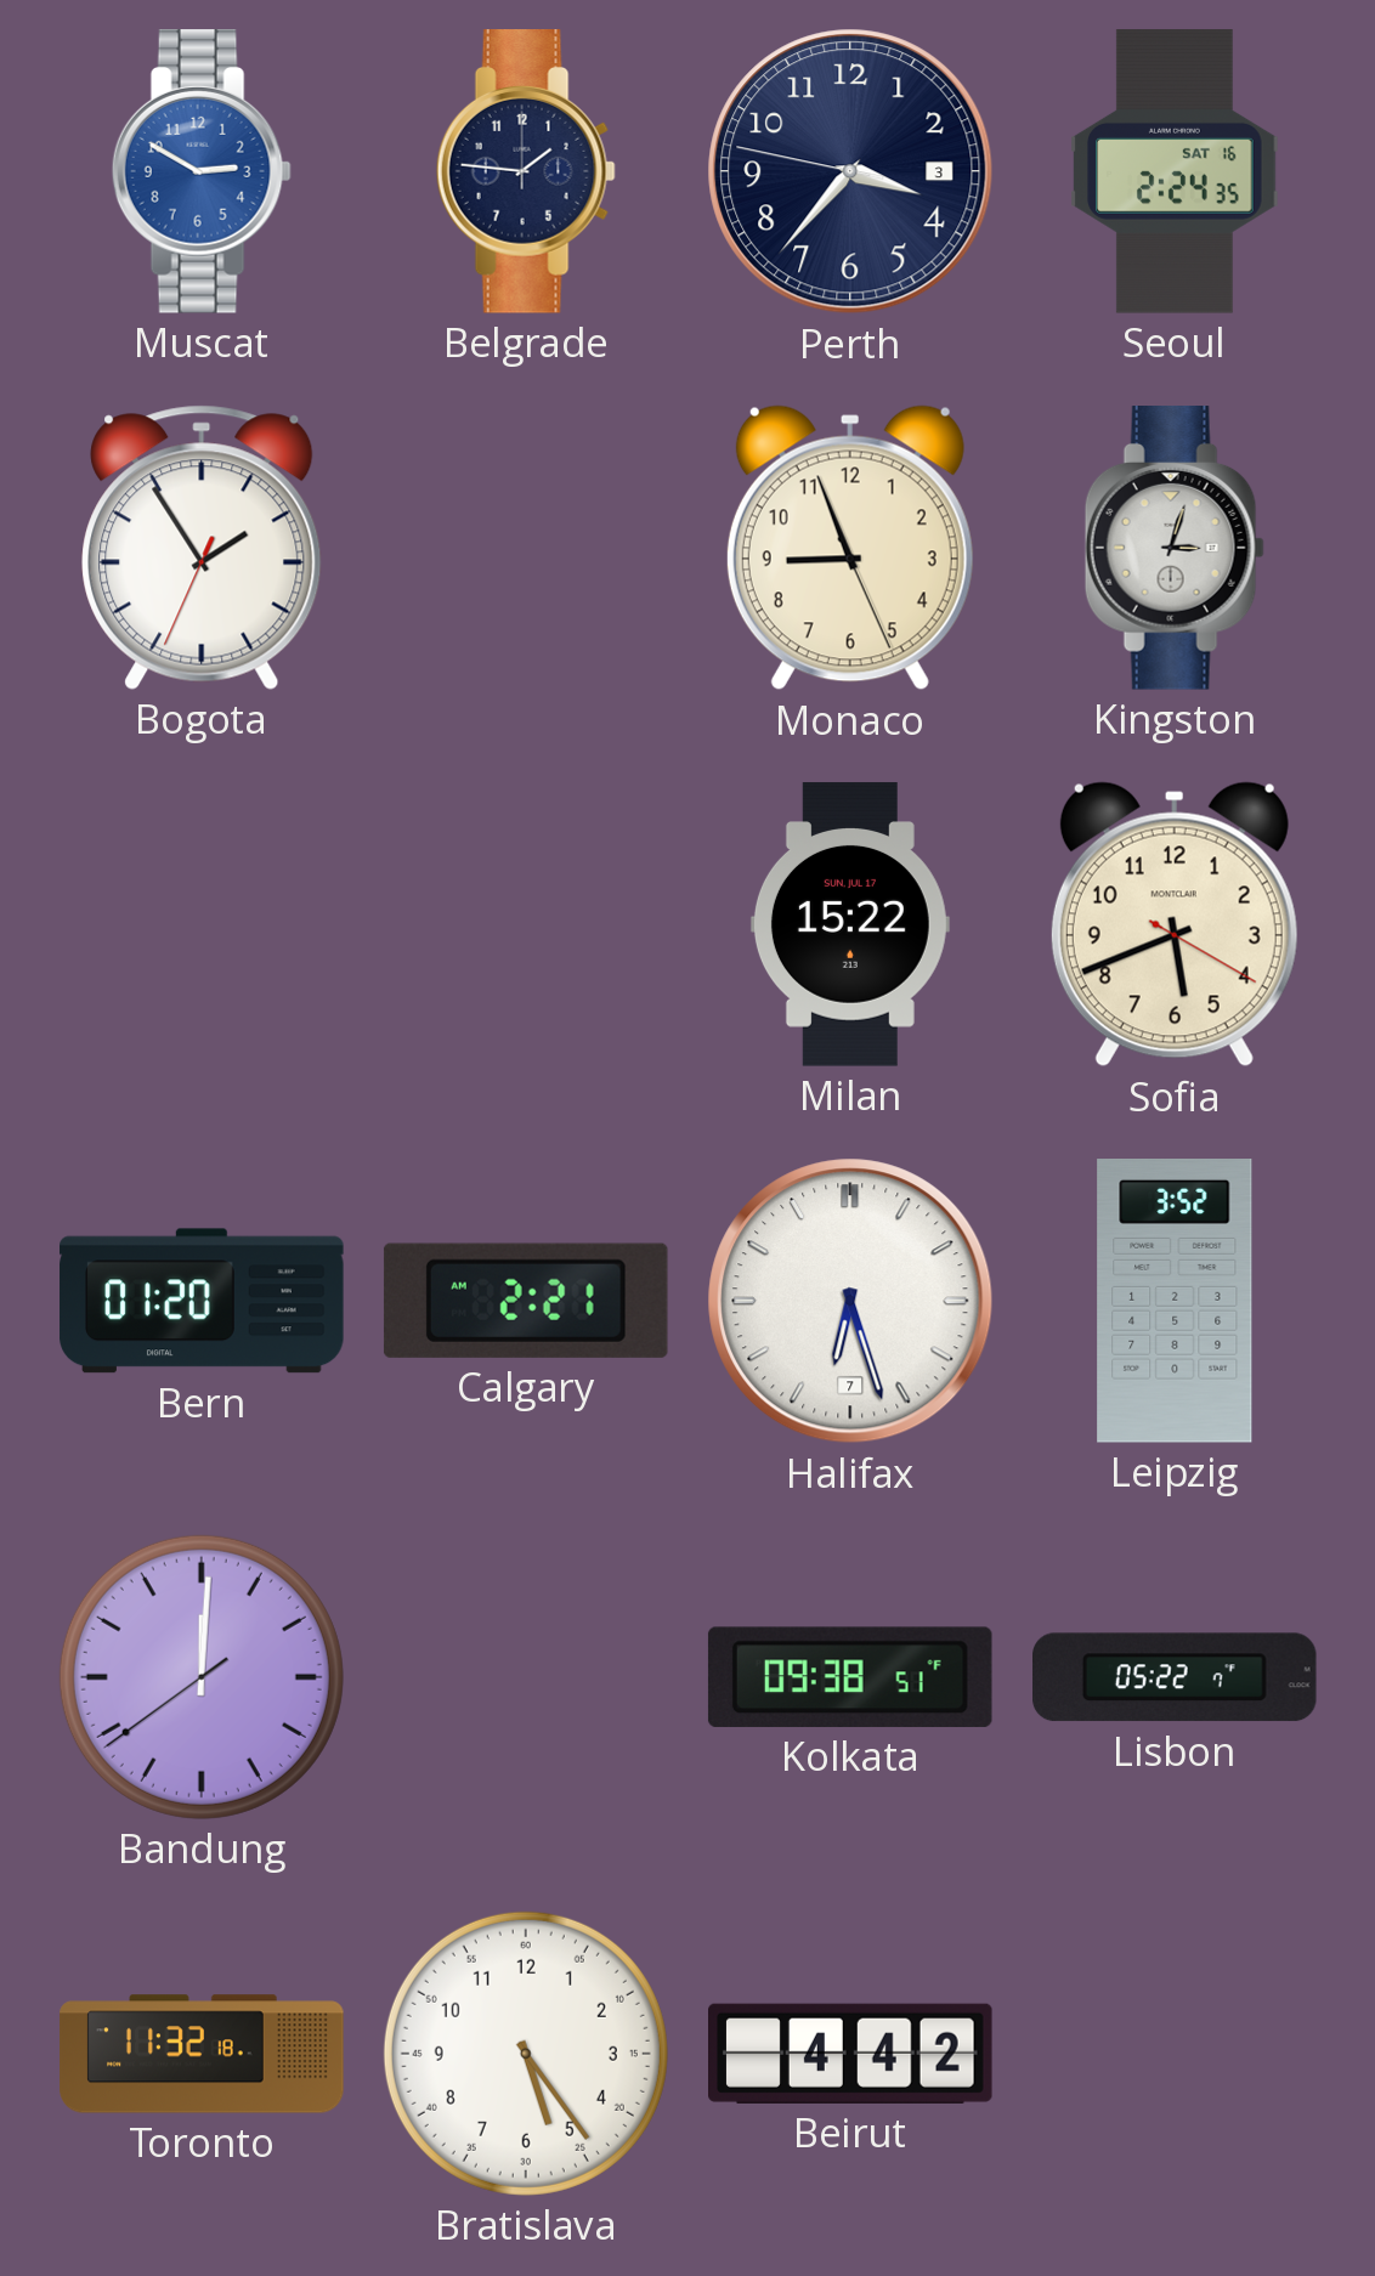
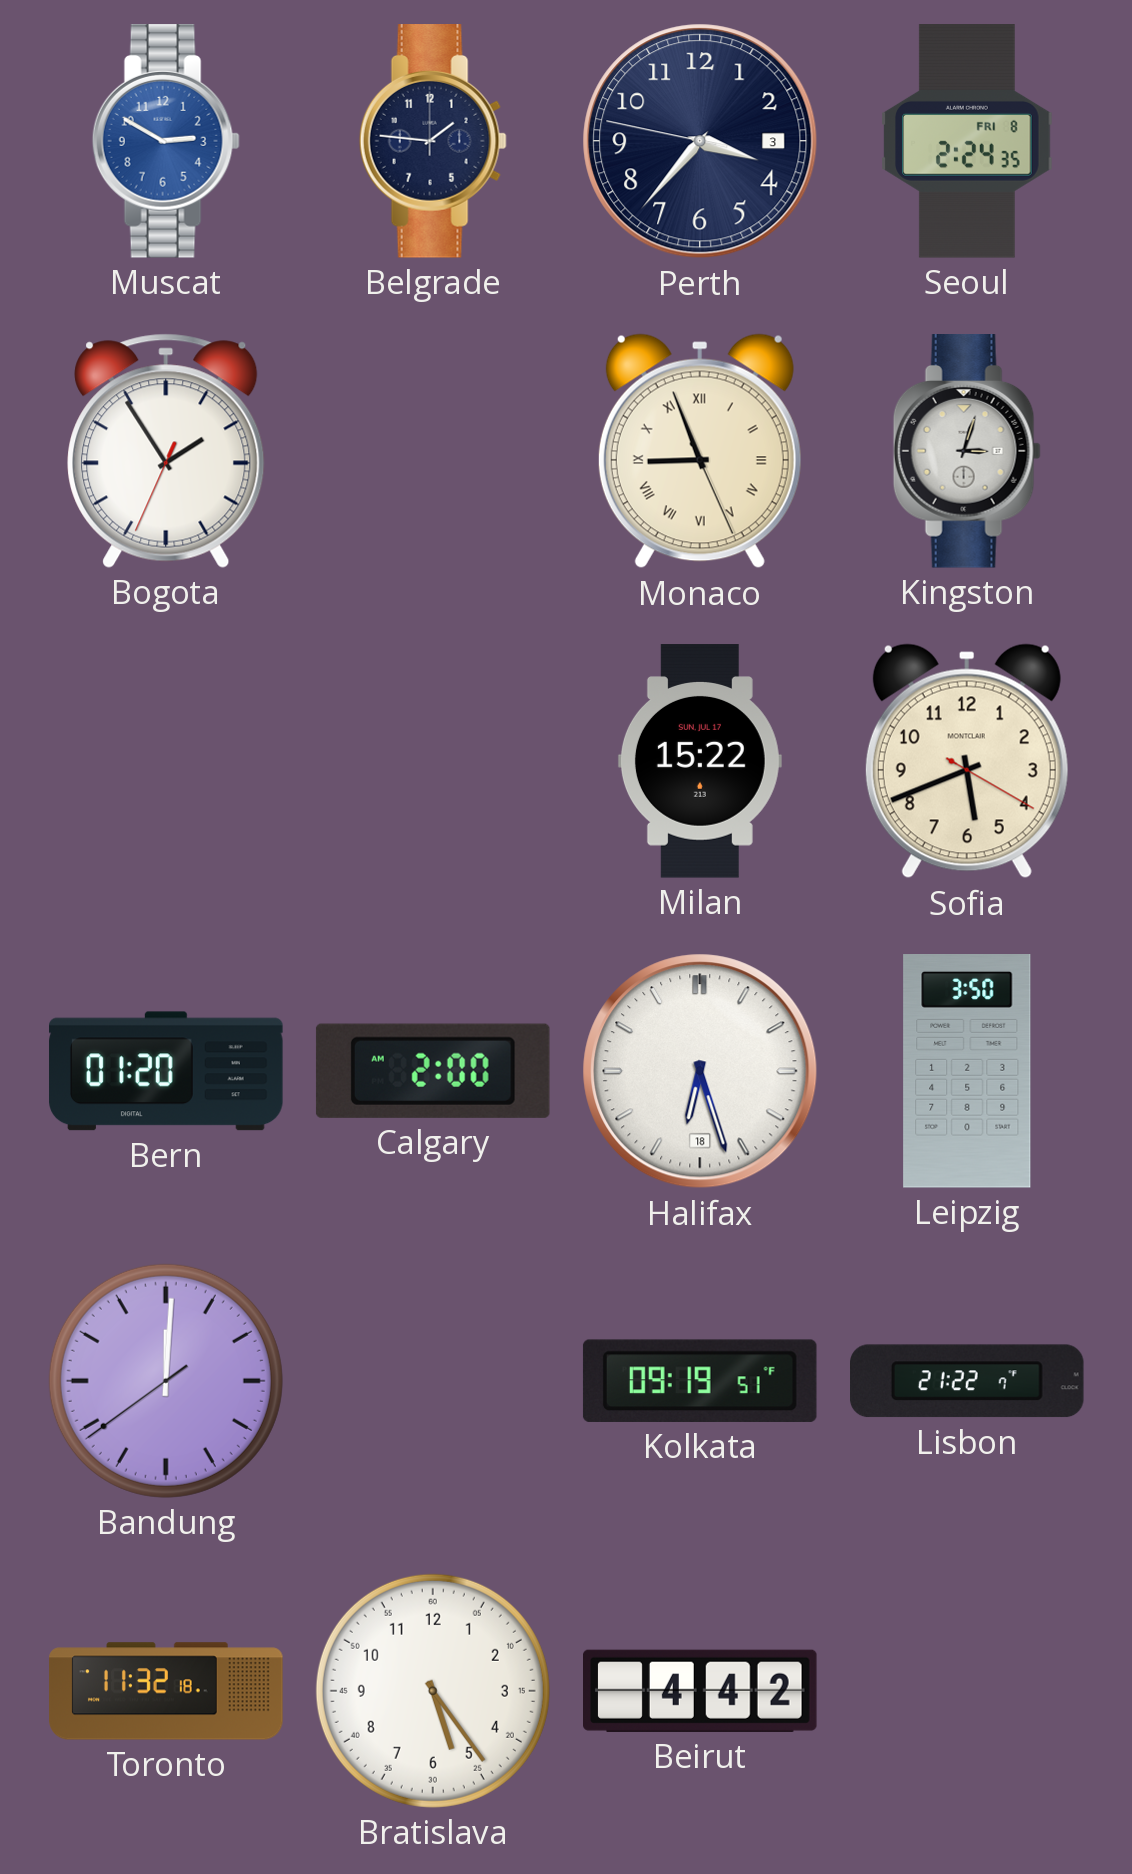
Seoul date: SAT 16 -> FRI 8
Monaco numerals: Arabic -> Roman
Calgary: 2:21 -> 2:00
Halifax date: 7 -> 18
Leipzig: 3:52 -> 3:50
Kolkata: 09:38 -> 09:19
Lisbon: 05:22 -> 21:22
